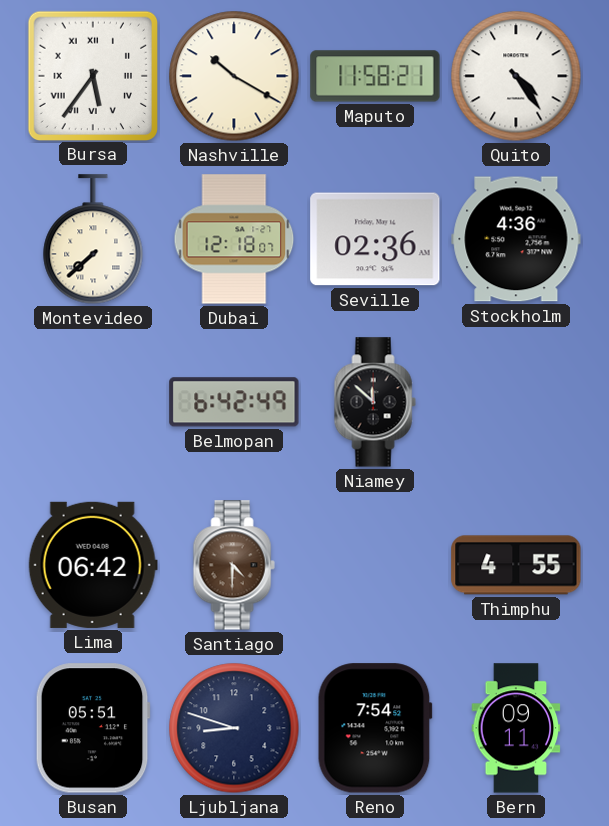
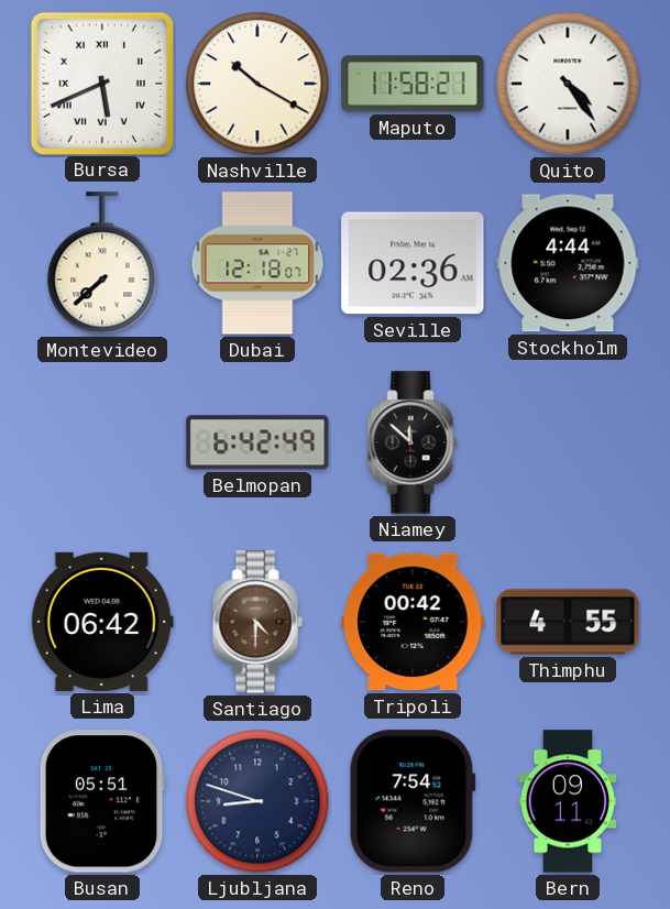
Bursa: 5:36 -> 5:41
Stockholm: 4:36 -> 4:44
Tripoli: none -> 00:42
